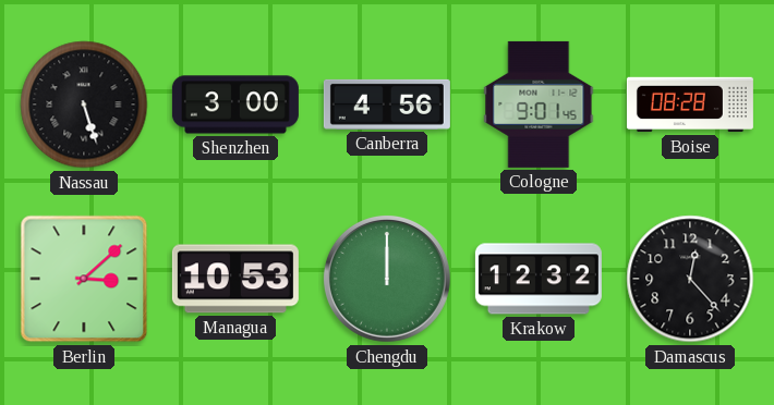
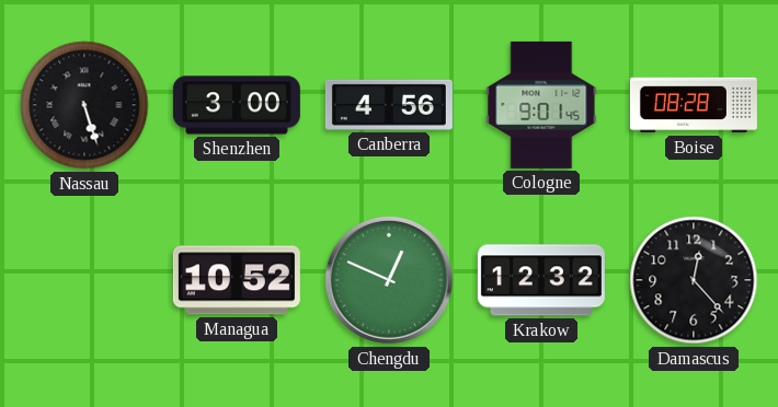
Berlin: 3:08 -> none
Managua: 10:53 -> 10:52
Chengdu: 12:00 -> 12:49
